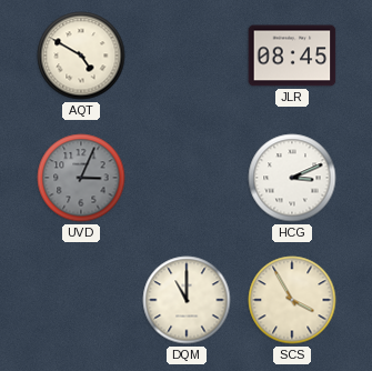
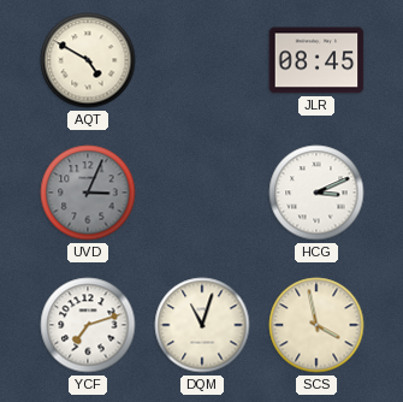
YCF: none -> 7:12
DQM: 11:00 -> 11:03
SCS: 3:55 -> 3:58
